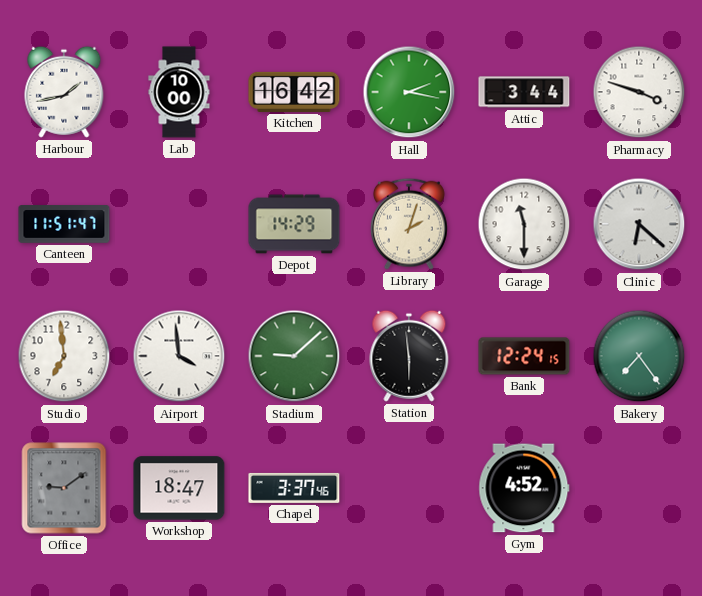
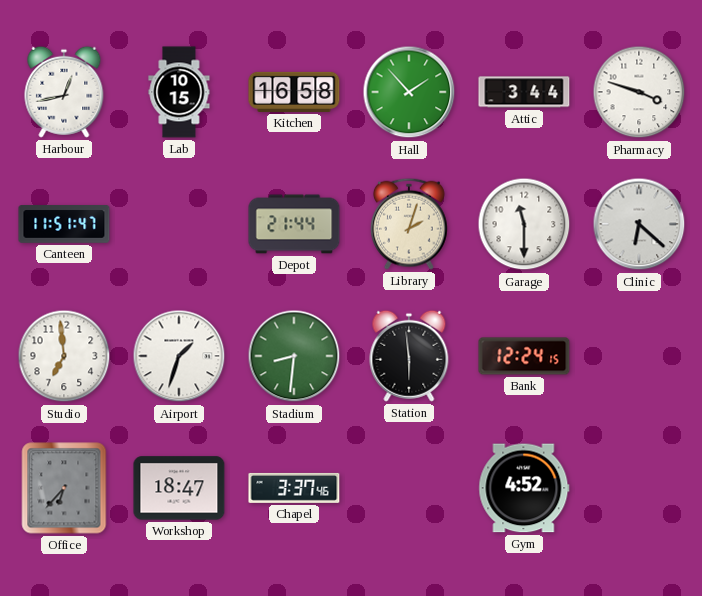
Harbour: 1:43 -> 12:43
Lab: 10:00 -> 10:15
Kitchen: 16:42 -> 16:58
Hall: 2:17 -> 1:53
Depot: 14:29 -> 21:44
Airport: 3:59 -> 1:33
Stadium: 9:08 -> 8:31
Bakery: 7:24 -> none
Office: 9:09 -> 6:37
